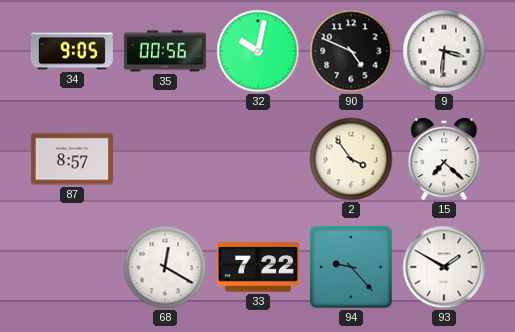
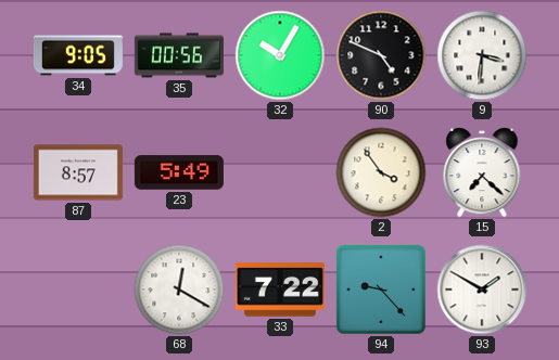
32: 10:02 -> 10:05
23: none -> 5:49
